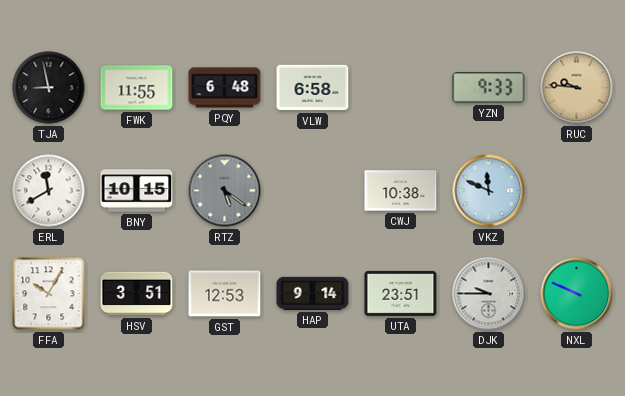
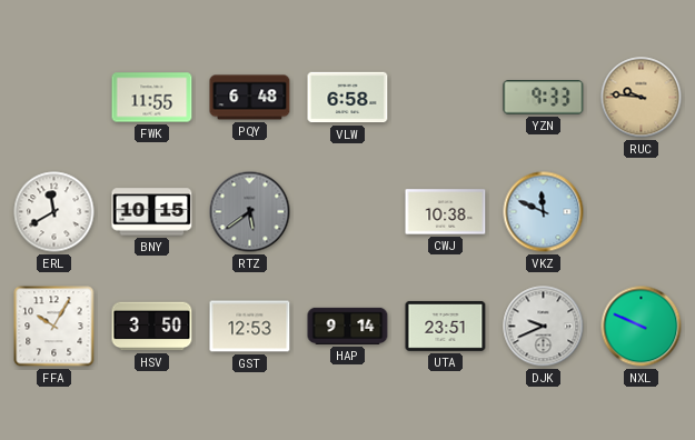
TJA: 8:58 -> none
RTZ: 5:21 -> 5:39
HSV: 3:51 -> 3:50
DJK: 9:45 -> 9:41
